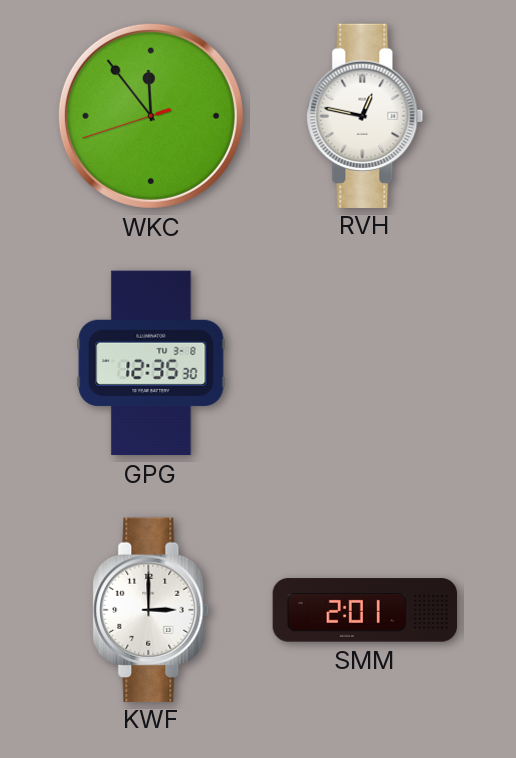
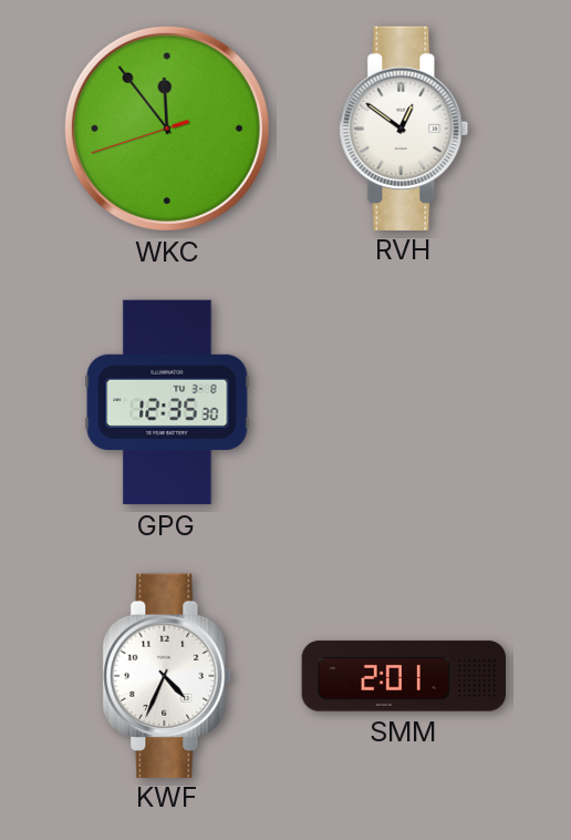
RVH: 12:47 -> 12:51
KWF: 3:00 -> 4:34
